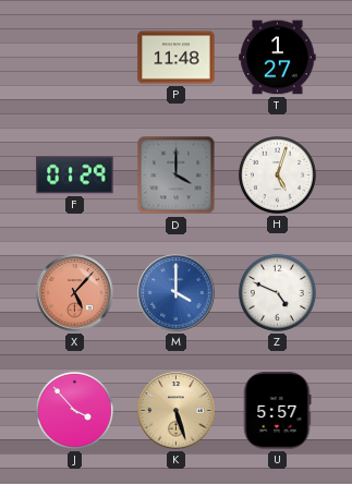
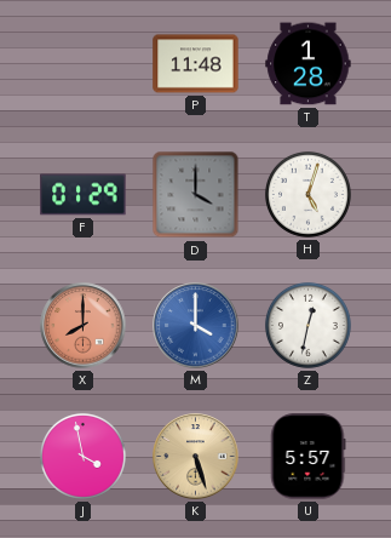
T: 1:27 -> 1:28
X: 5:07 -> 8:00
Z: 4:49 -> 12:32
J: 3:53 -> 3:58
